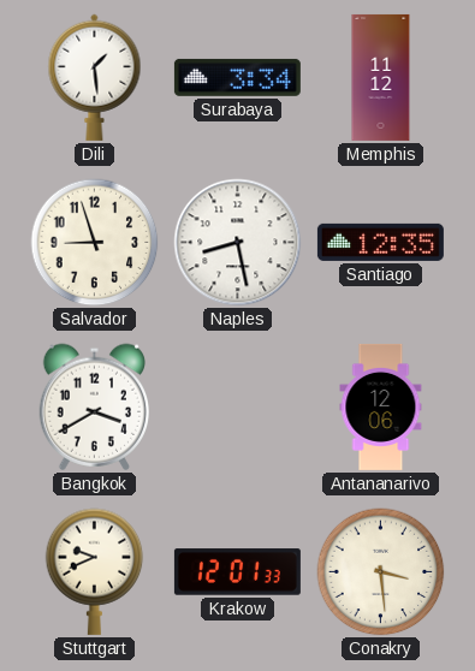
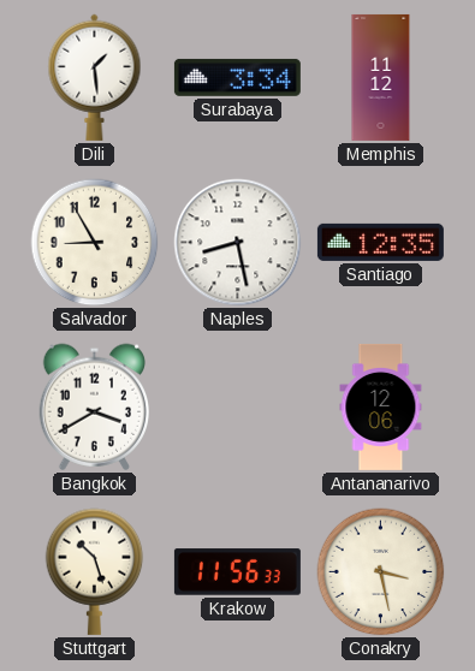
Salvador: 8:57 -> 8:55
Stuttgart: 9:41 -> 10:27
Krakow: 12:01 -> 11:56
Conakry: 3:29 -> 3:28
